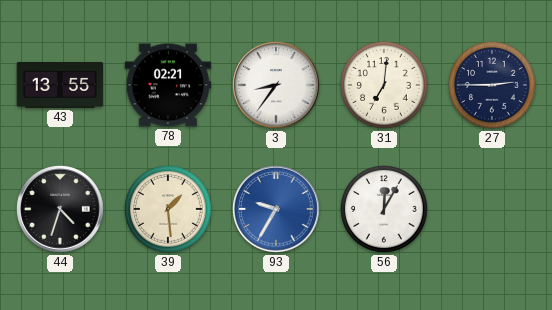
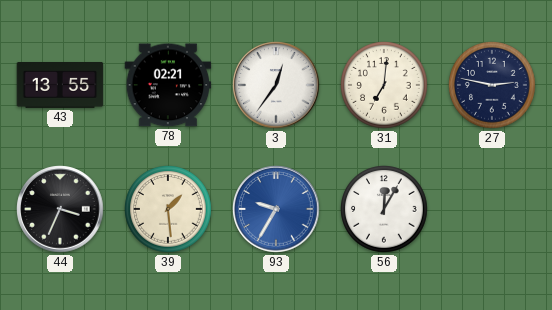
3: 8:36 -> 12:36
27: 2:45 -> 2:47
44: 4:33 -> 3:34
